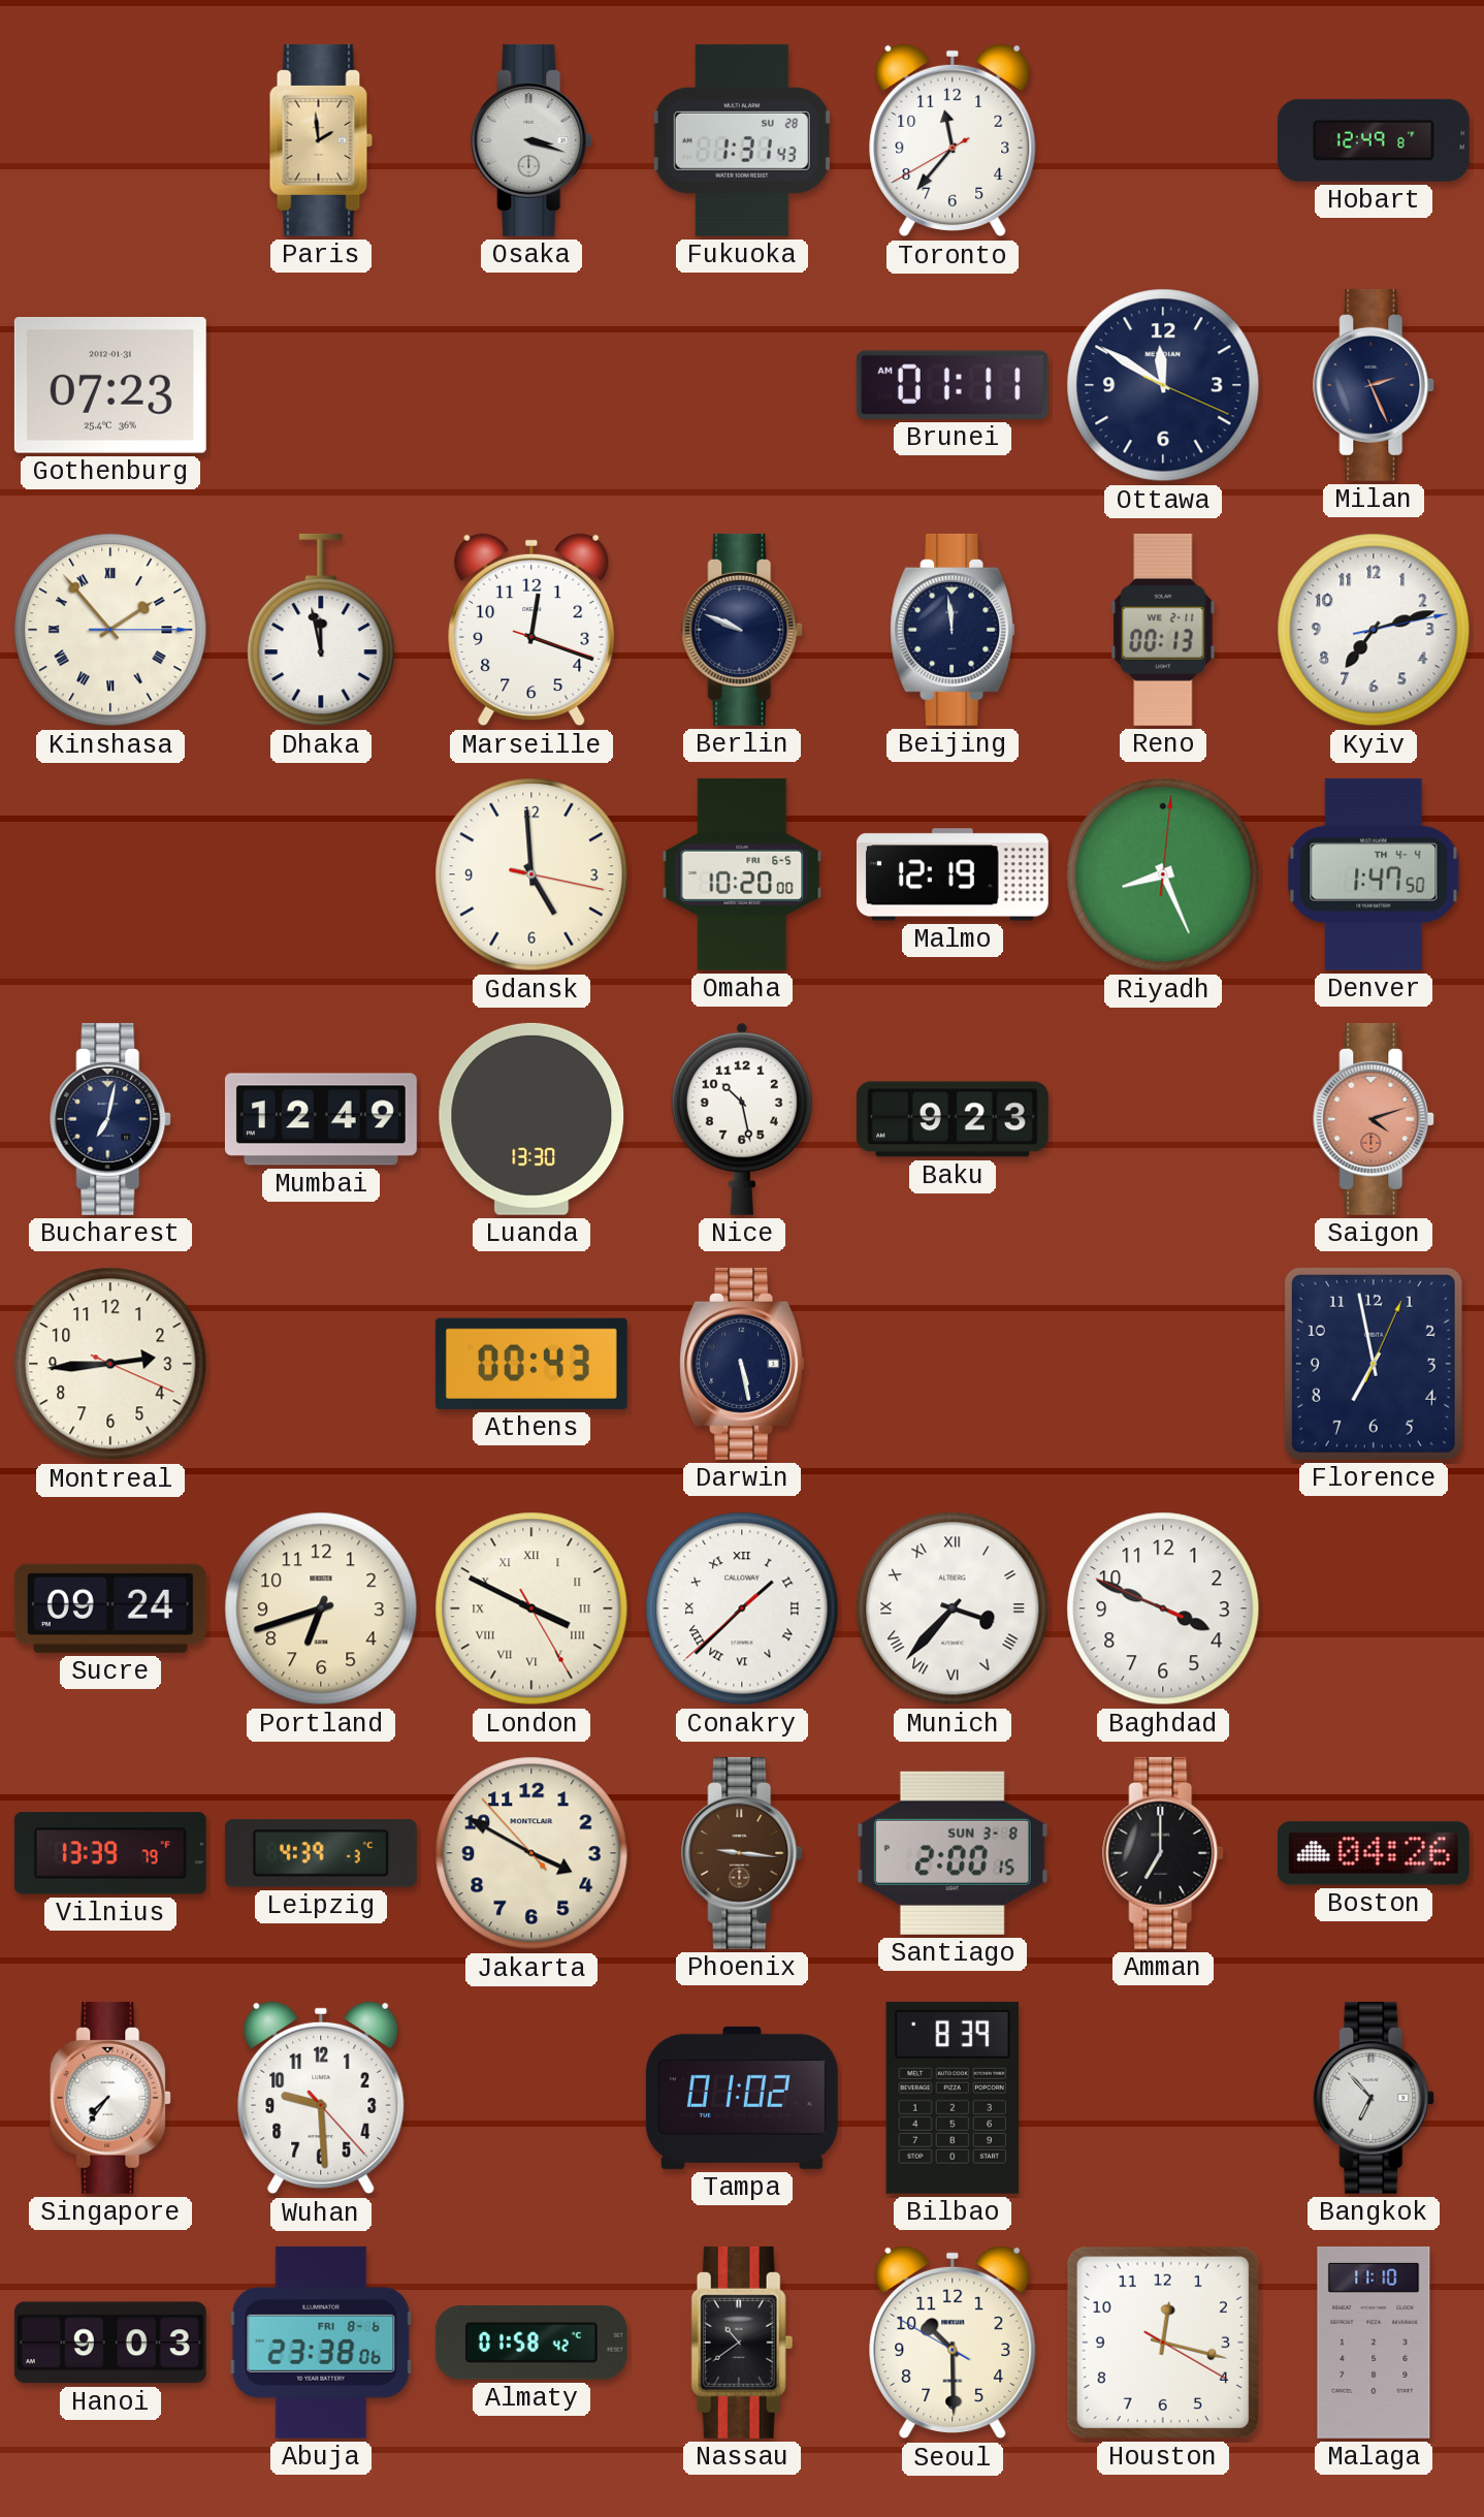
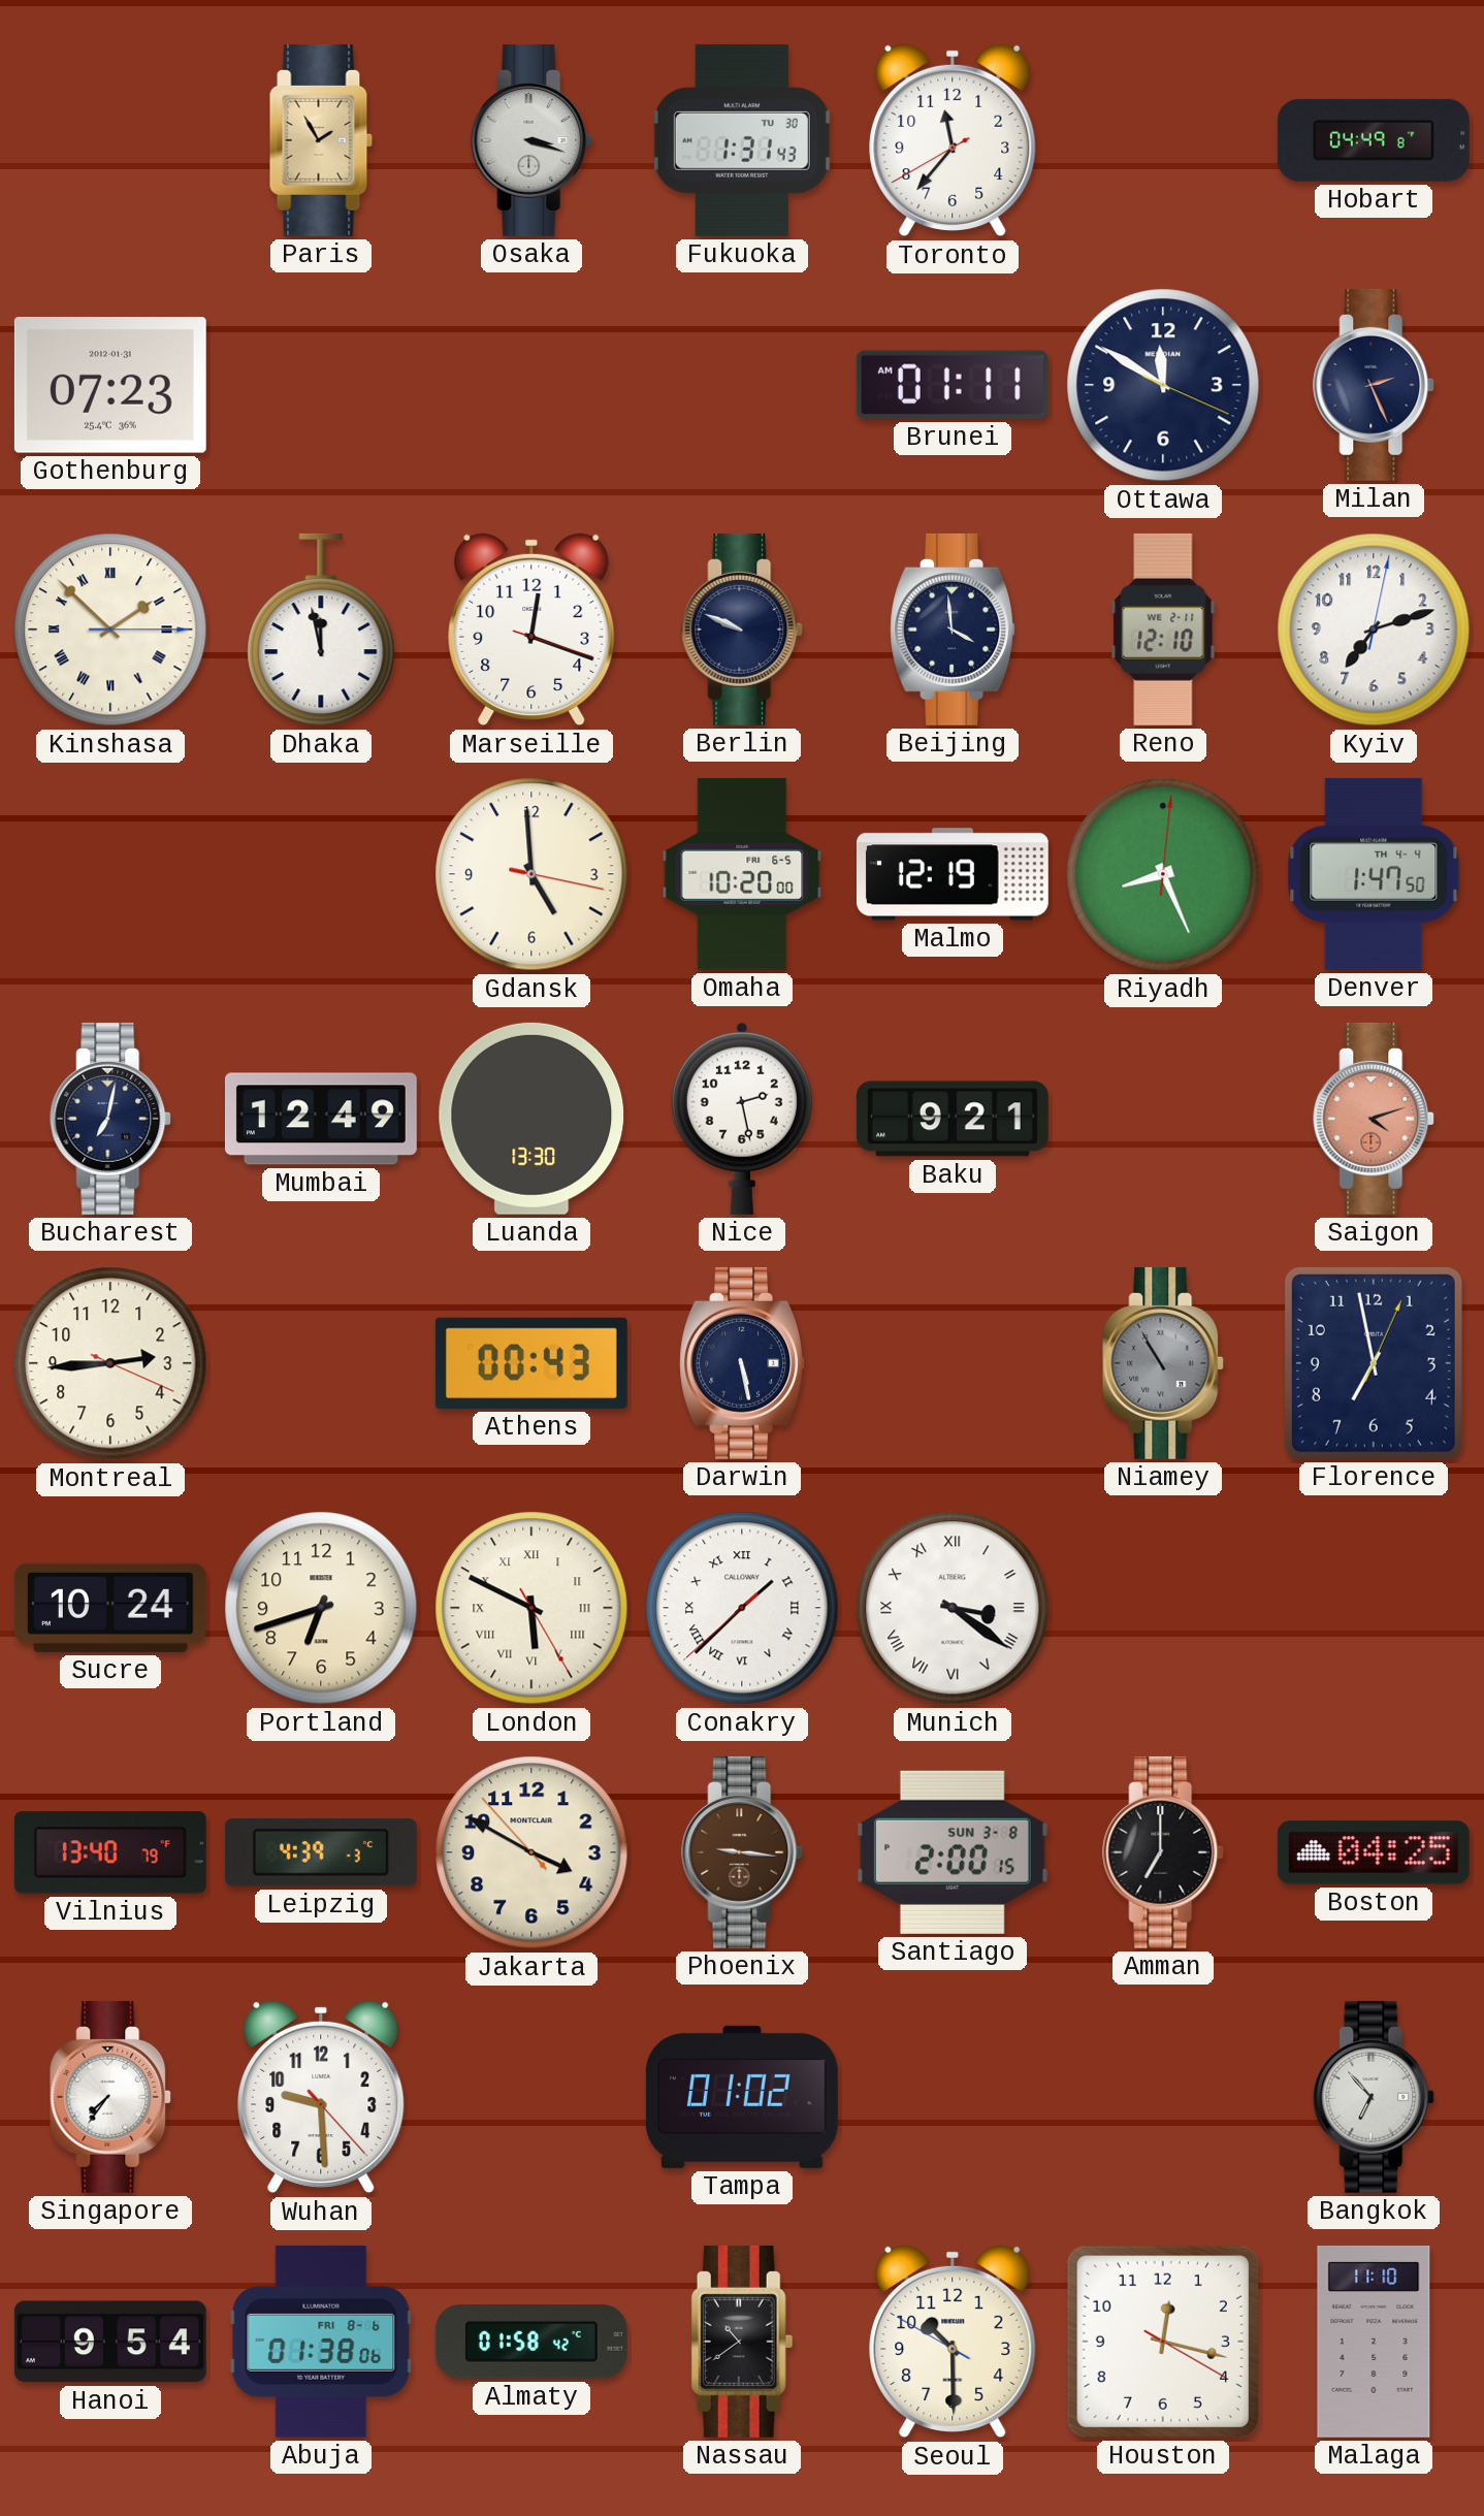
Paris: 1:59 -> 1:55
Fukuoka date: SU 28 -> TU 30
Hobart: 12:49 -> 04:49
Kinshasa: 1:53 -> 1:52
Beijing: 11:59 -> 3:59
Reno: 00:13 -> 12:10
Kyiv: 7:12:13 -> 7:12:02
Nice: 10:28 -> 2:28
Baku: 9:23 -> 9:21
Niamey: none -> 10:55
Sucre: 09:24 -> 10:24
London: 3:49 -> 5:49
Munich: 3:37 -> 3:21
Baghdad: 3:48 -> none
Vilnius: 13:39 -> 13:40
Boston: 04:26 -> 04:25
Bilbao: 8:39 -> none
Hanoi: 9:03 -> 9:54
Abuja: 23:38 -> 01:38
